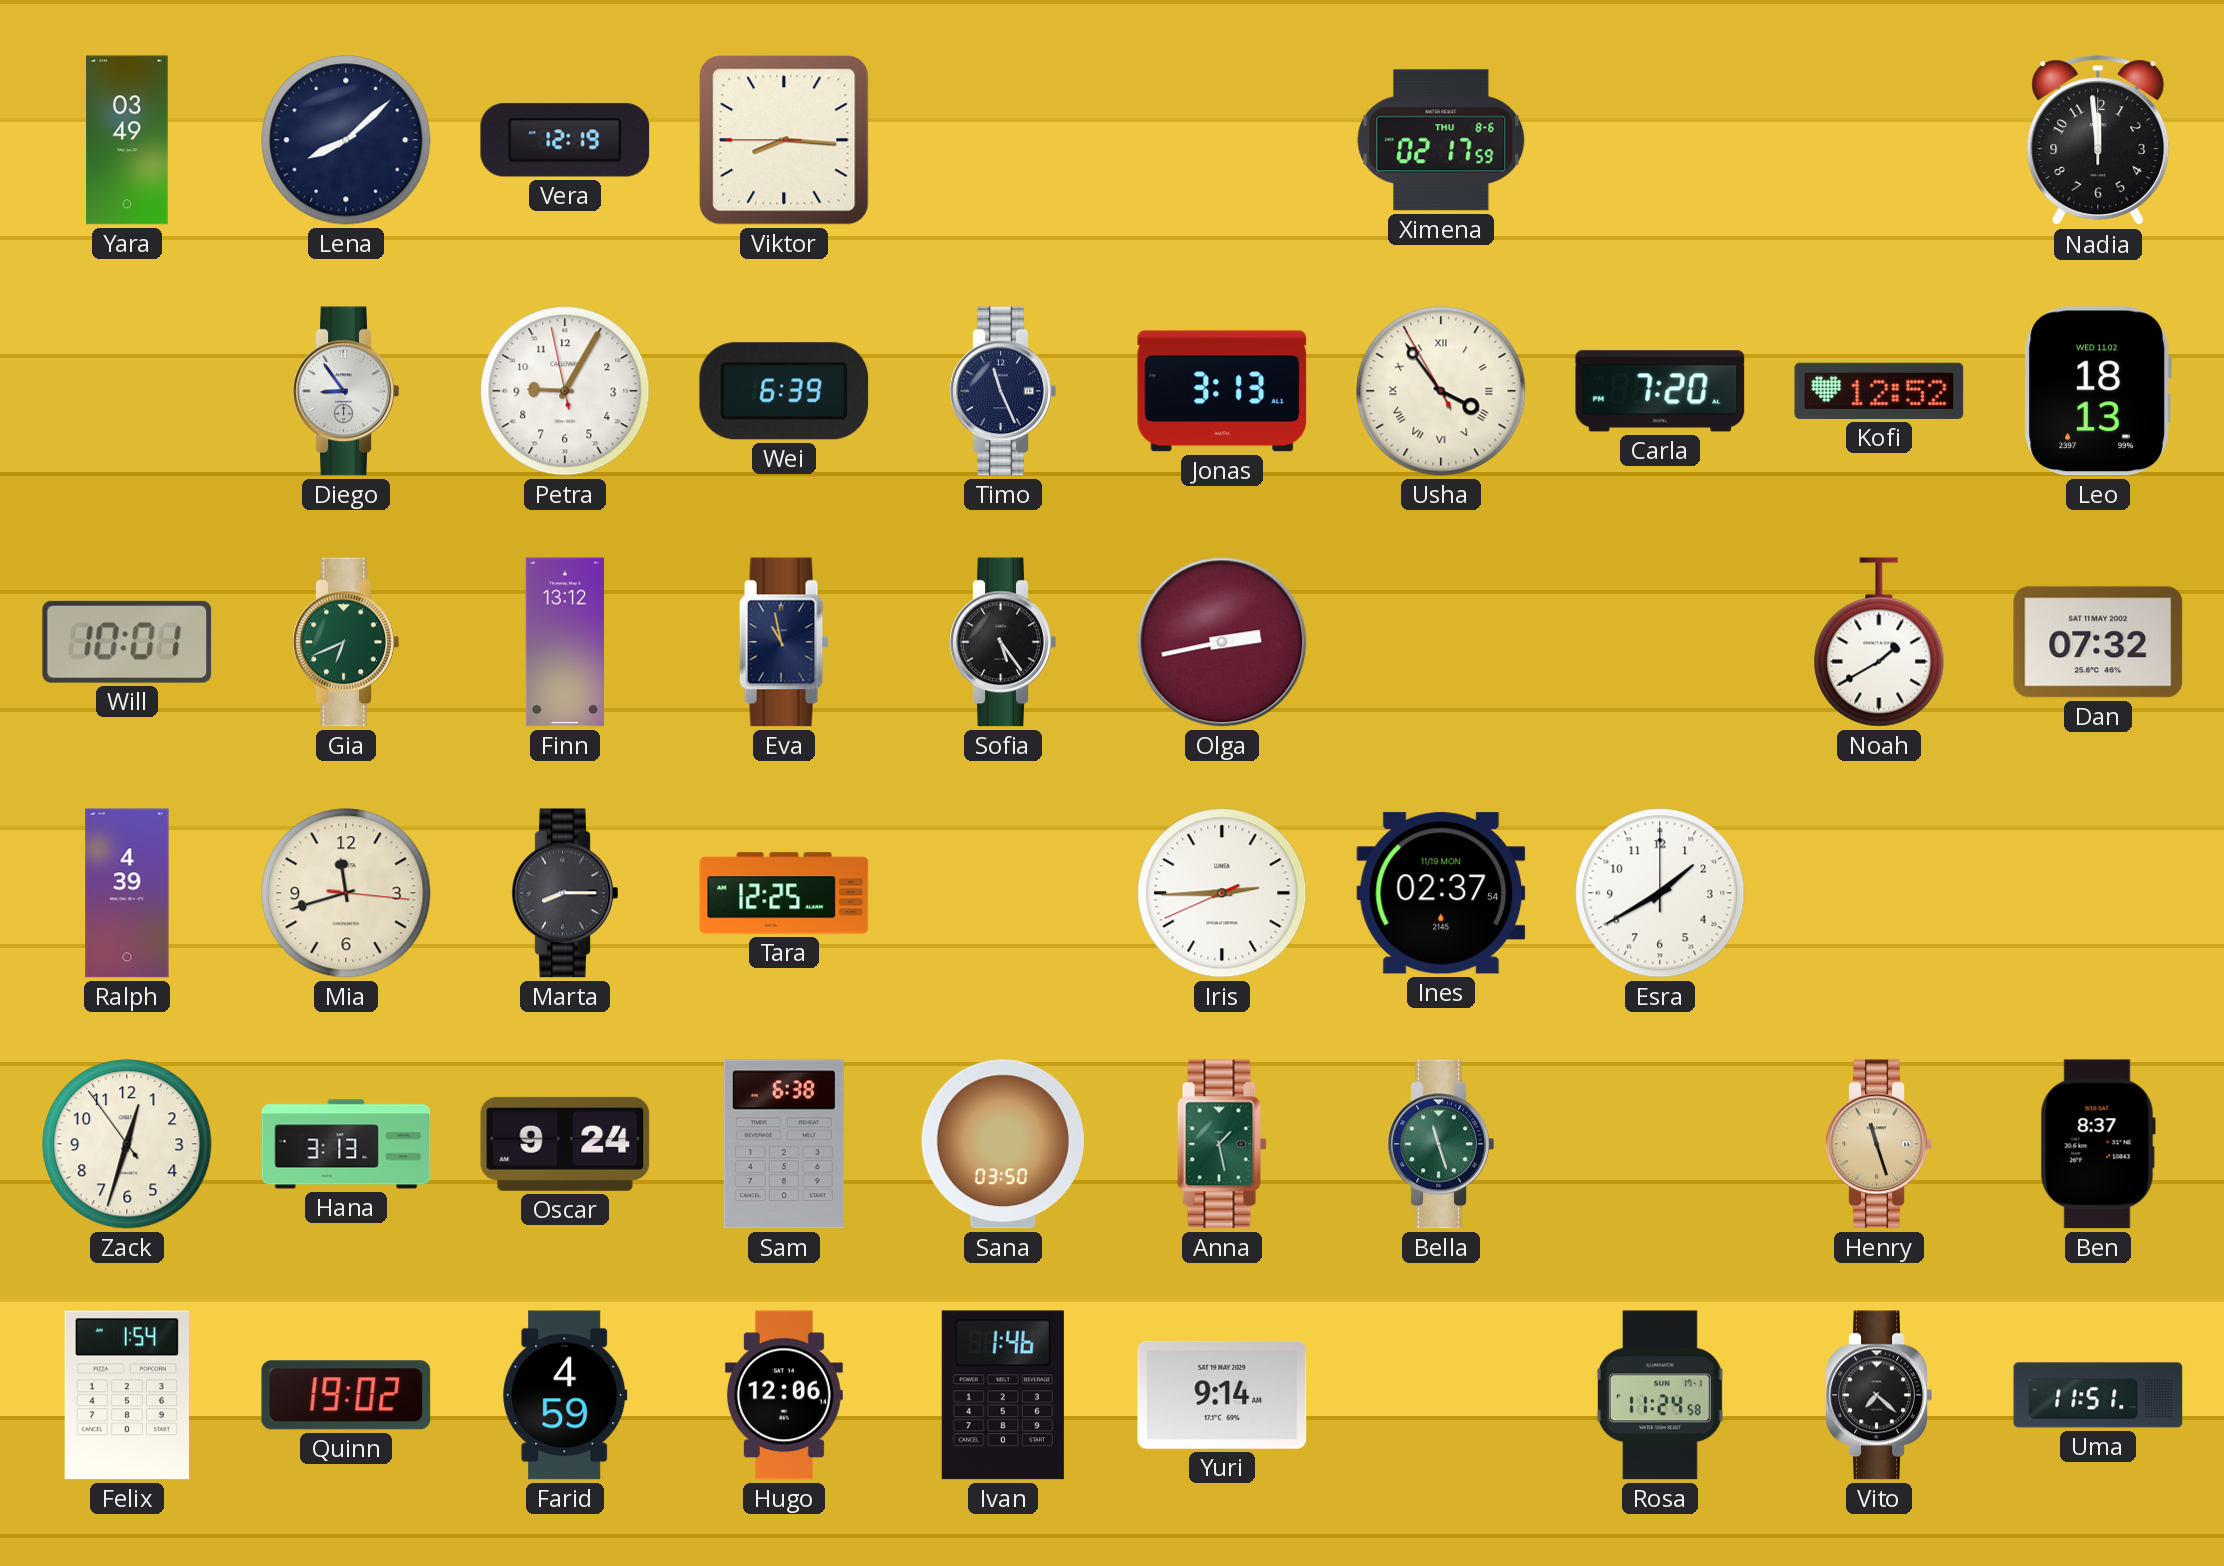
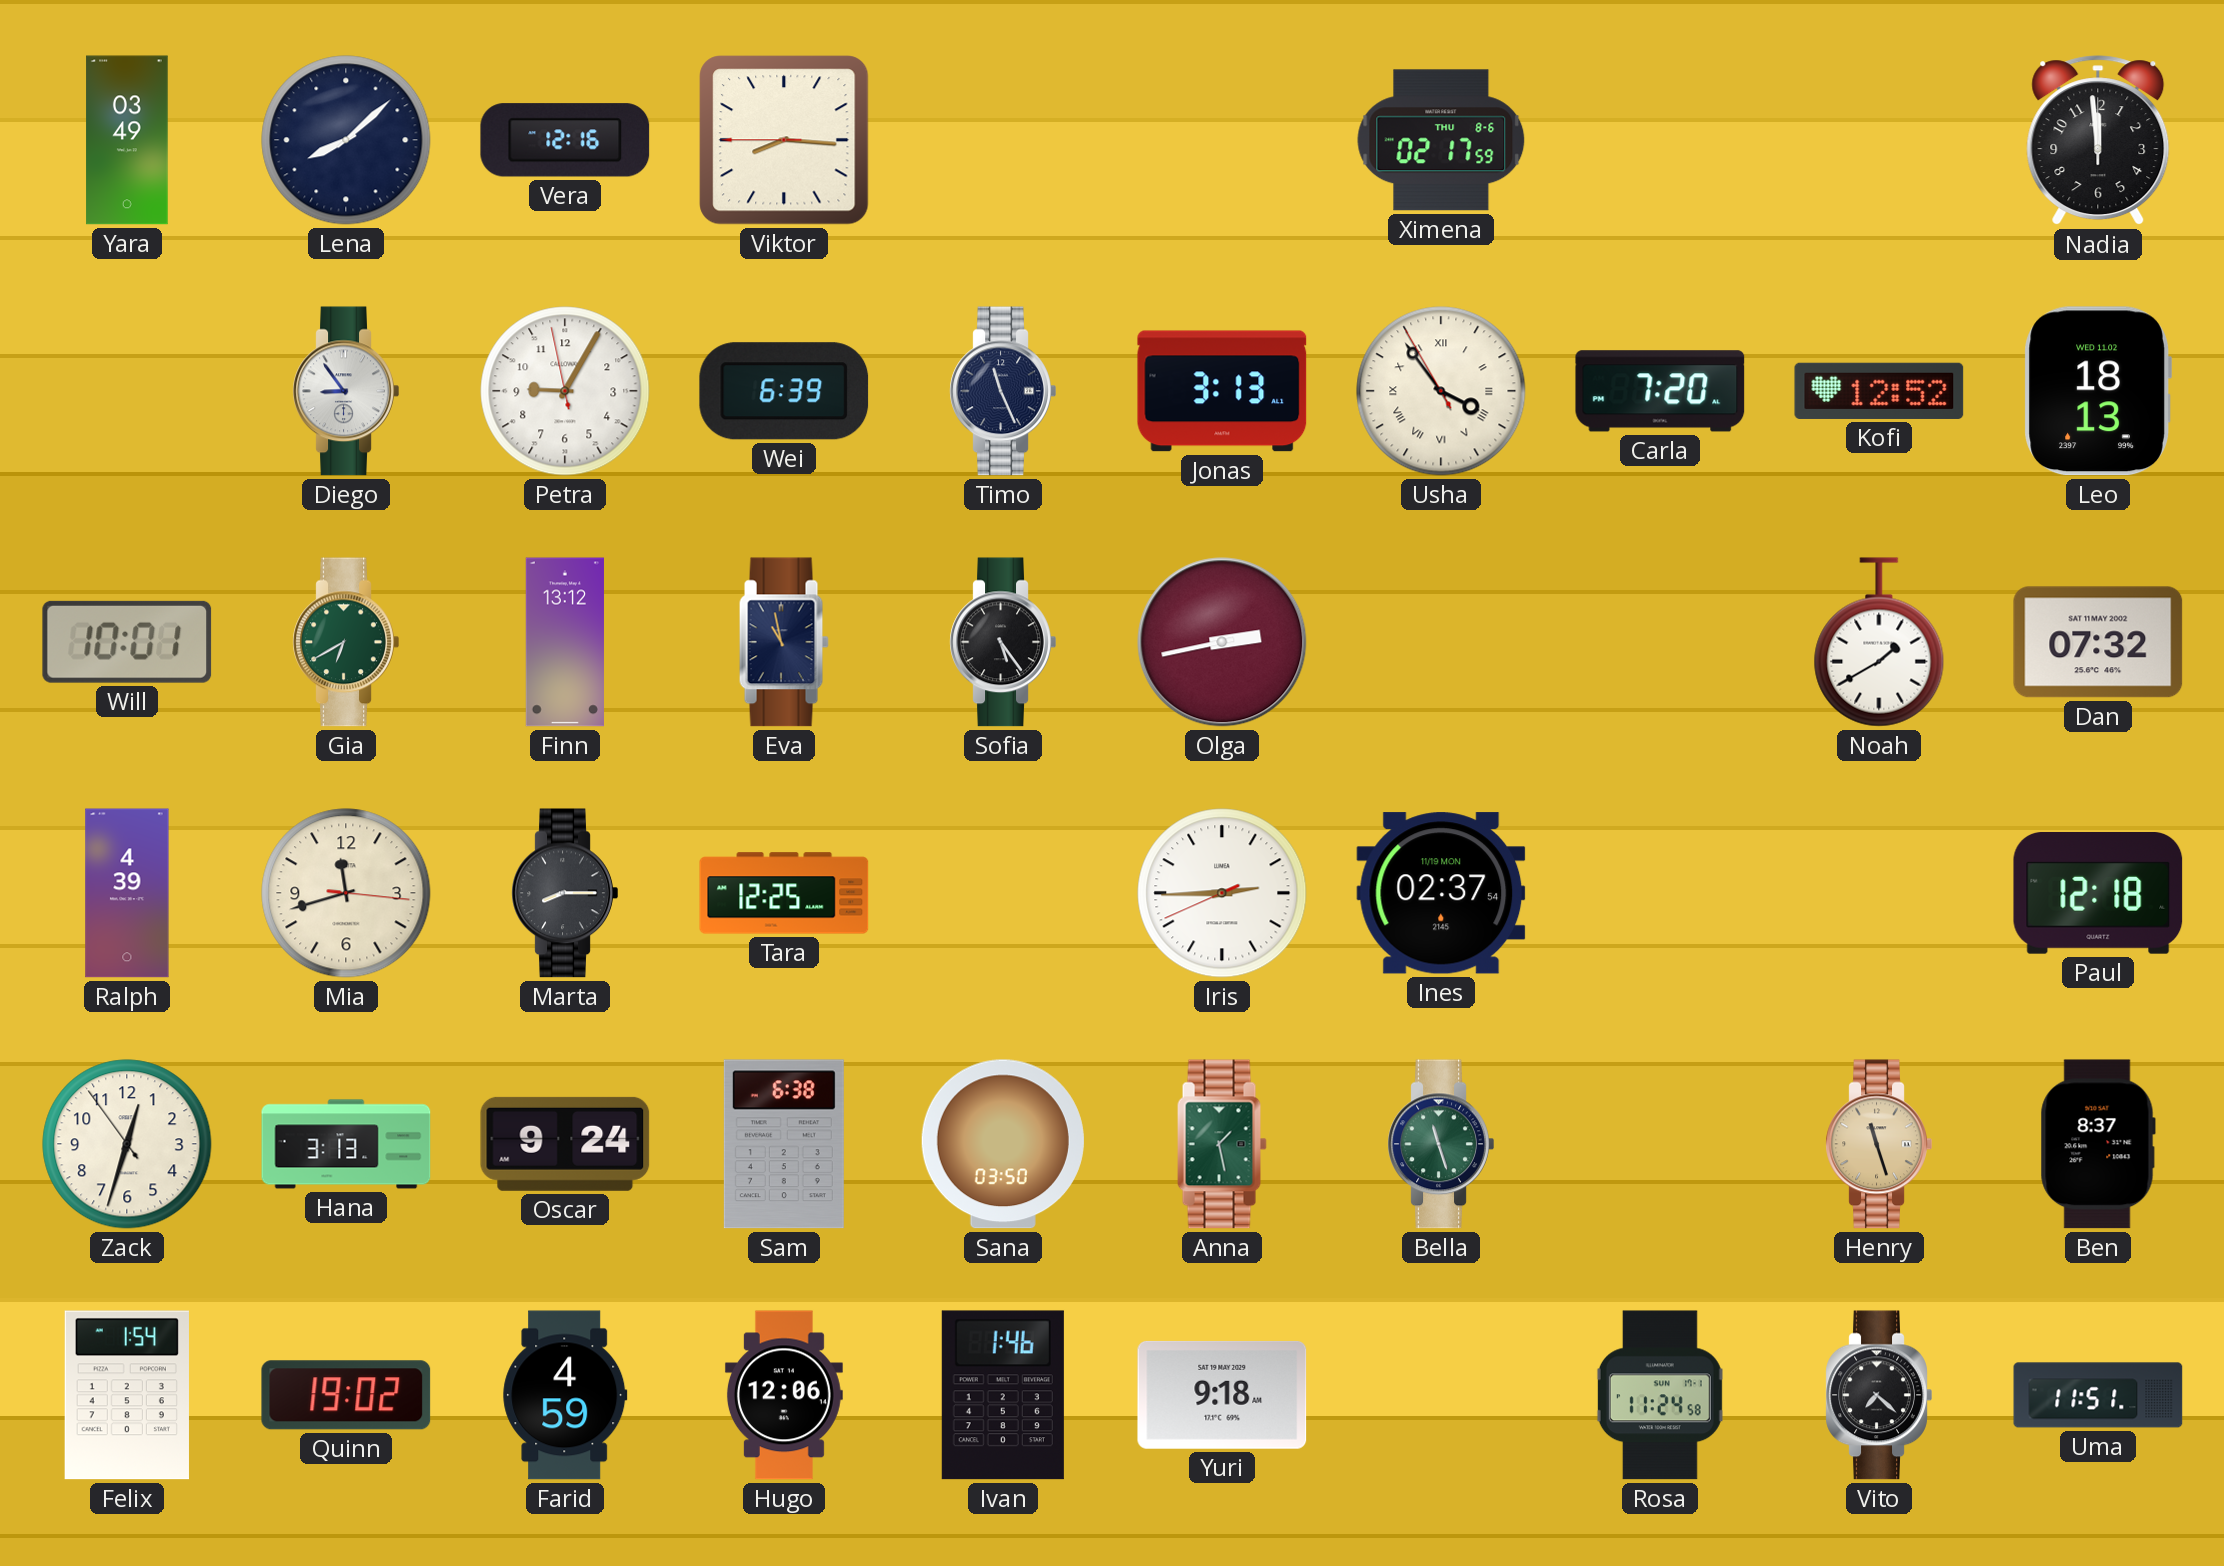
Vera: 12:19 -> 12:16
Gia: 6:41 -> 6:40
Esra: 1:40 -> none
Paul: none -> 12:18
Yuri: 9:14 -> 9:18
